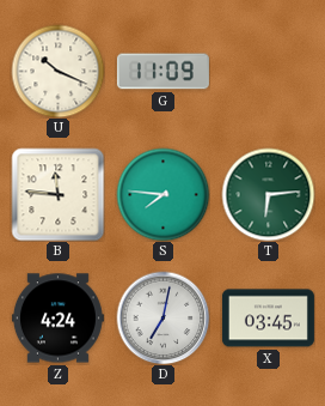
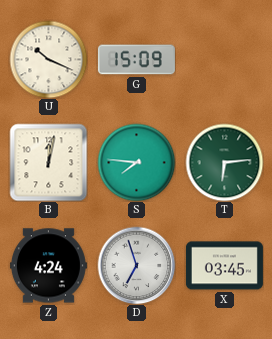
G: 11:09 -> 15:09
B: 11:46 -> 12:02
D: 7:02 -> 6:57
